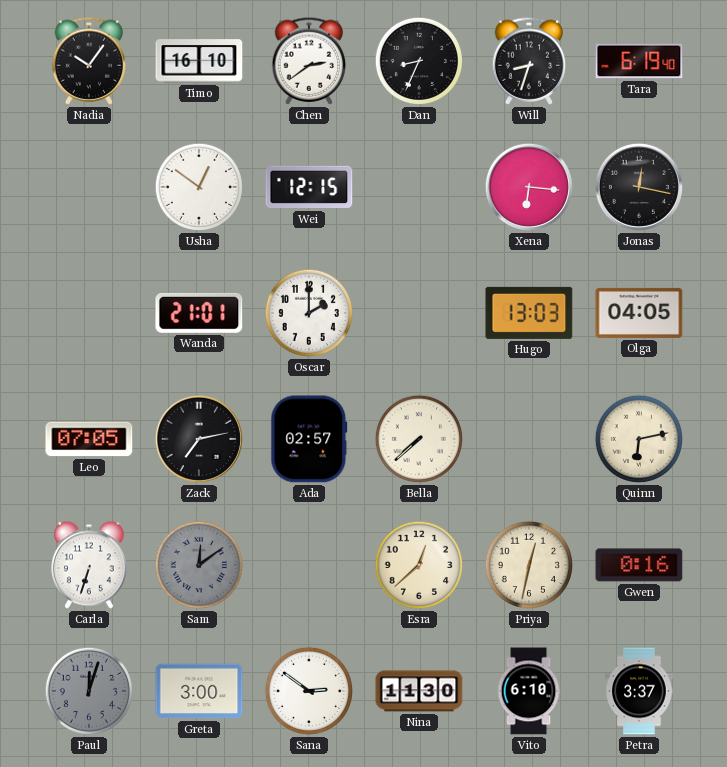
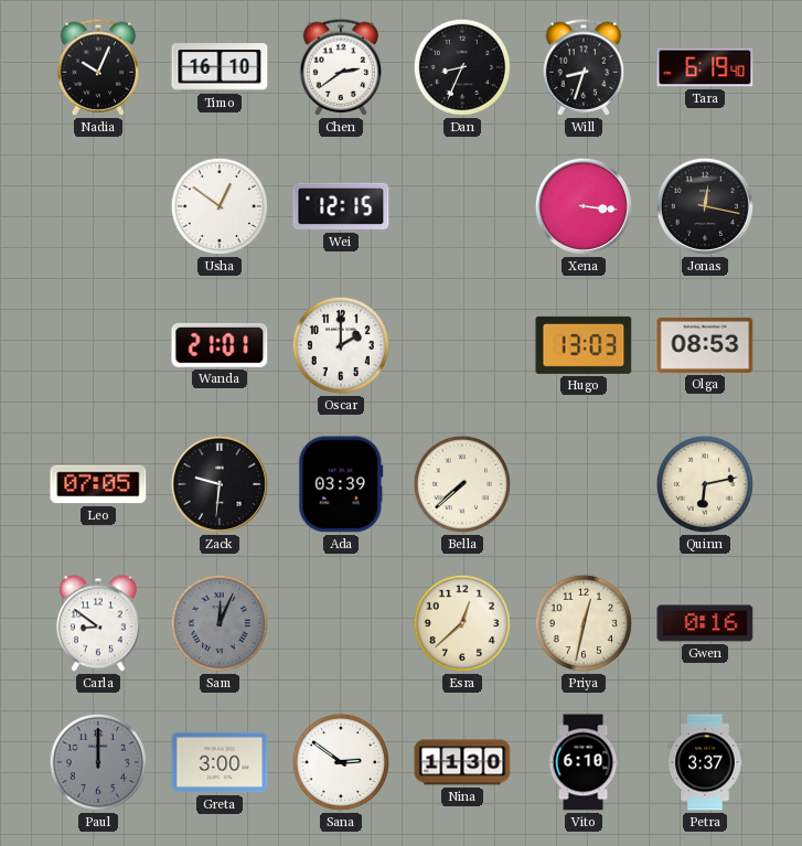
Nadia: 10:06 -> 10:04
Xena: 6:16 -> 3:16
Olga: 04:05 -> 08:53
Zack: 7:13 -> 9:31
Ada: 02:57 -> 03:39
Carla: 6:33 -> 8:51
Sam: 12:09 -> 12:04
Paul: 12:03 -> 12:00
